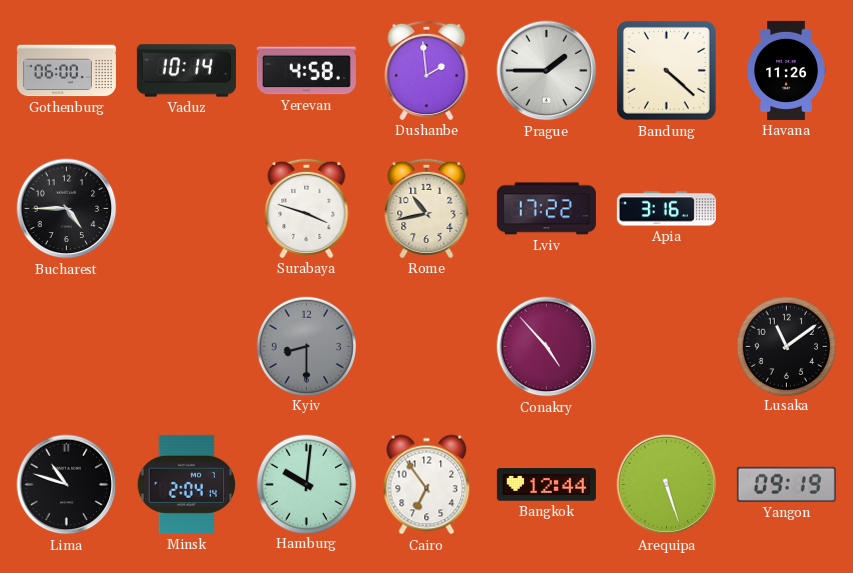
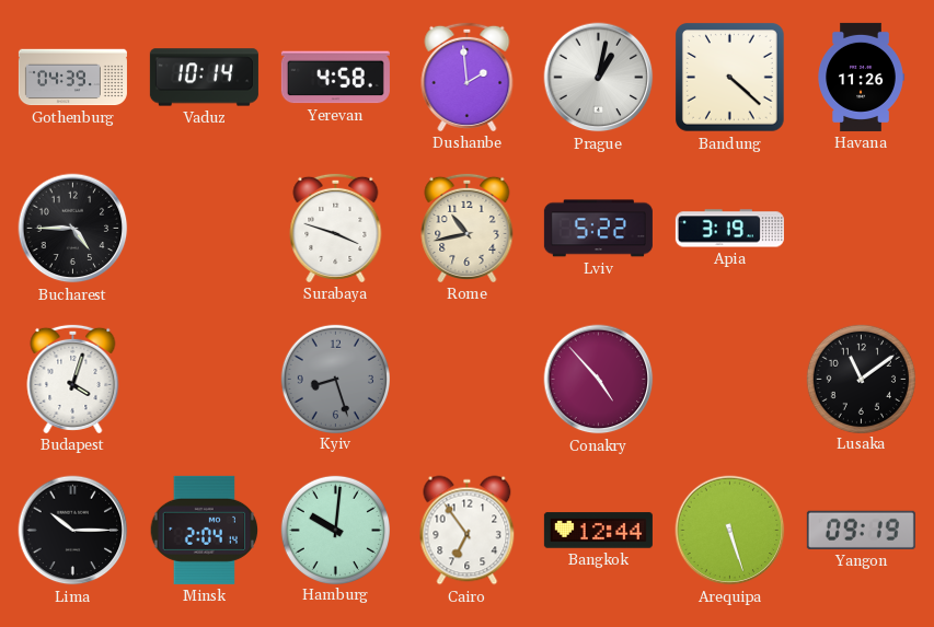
Gothenburg: 06:00 -> 04:39
Prague: 1:45 -> 1:02
Lviv: 17:22 -> 5:22
Apia: 3:16 -> 3:19
Budapest: none -> 4:03
Kyiv: 8:30 -> 8:27
Lima: 10:48 -> 10:15
